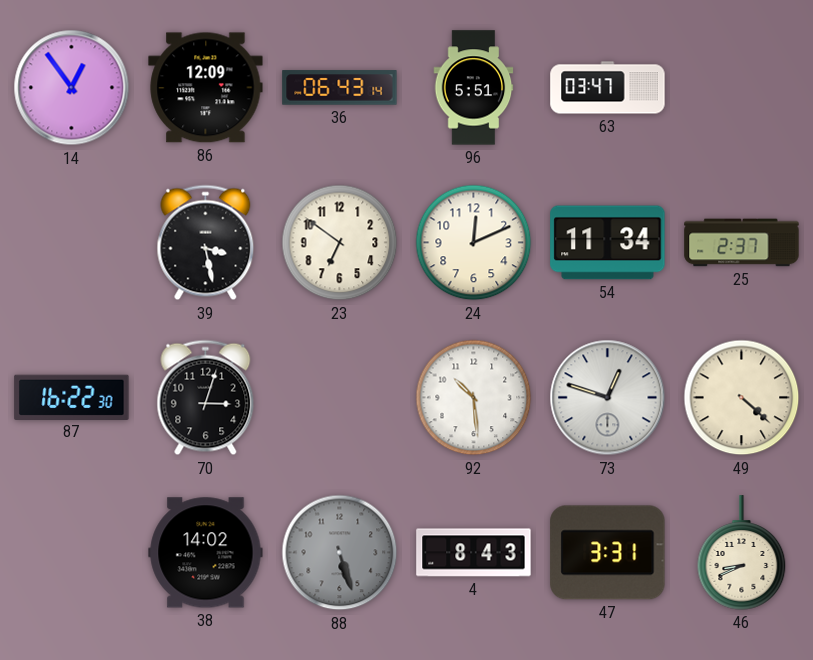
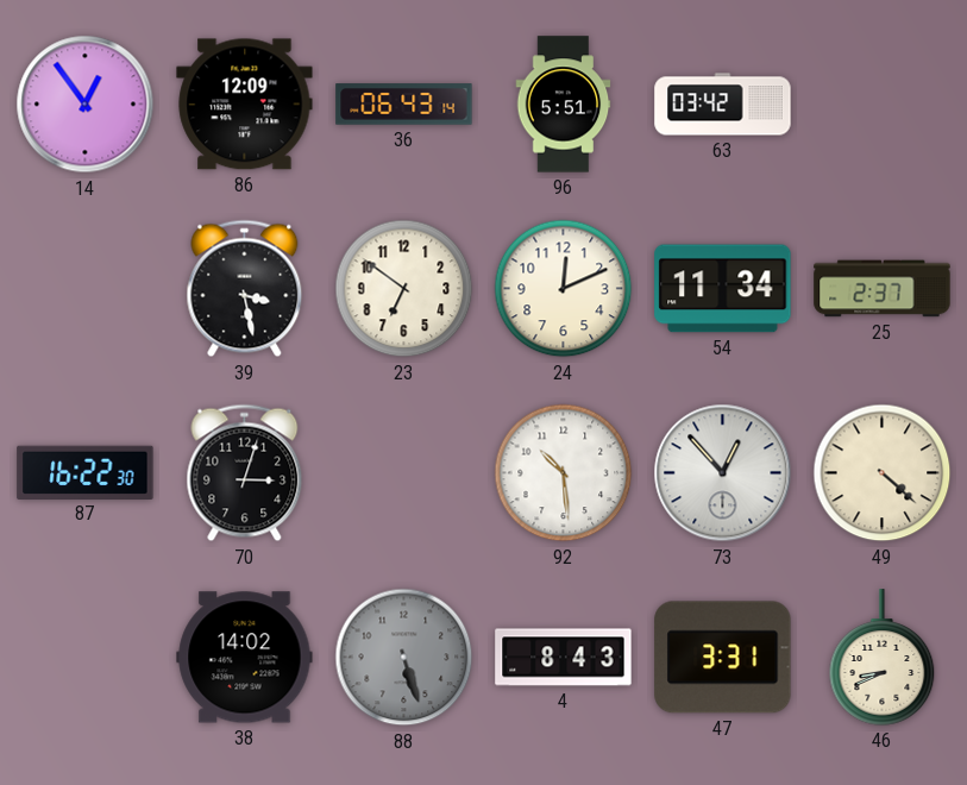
63: 03:47 -> 03:42
73: 12:48 -> 12:53
